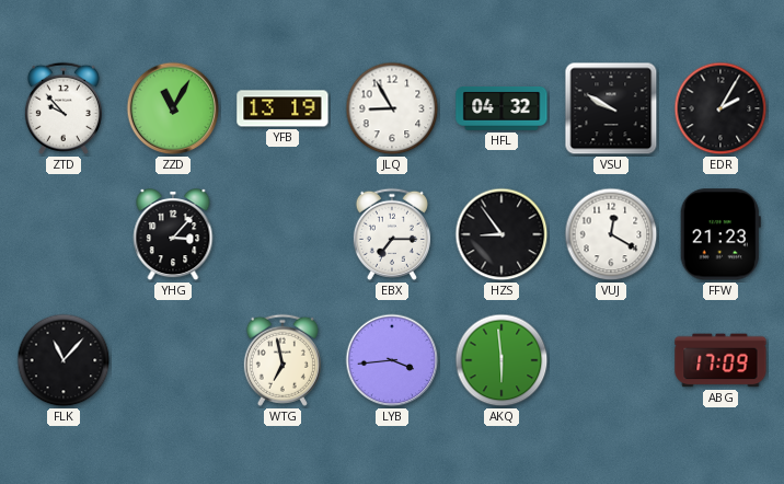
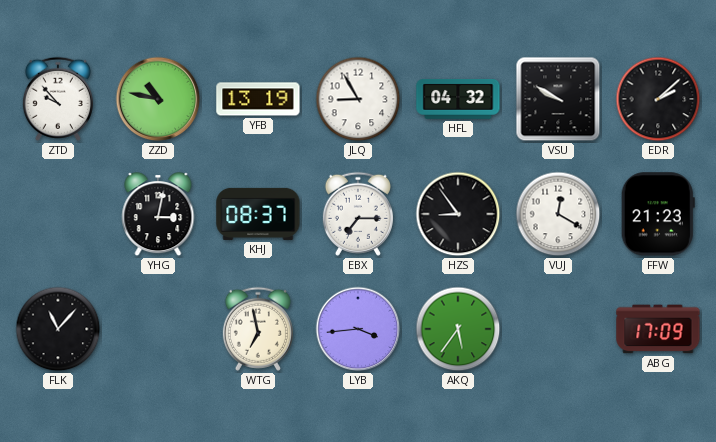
ZZD: 11:05 -> 10:47
EDR: 2:05 -> 2:08
YHG: 3:07 -> 3:02
KHJ: none -> 08:37
AKQ: 5:59 -> 5:36
